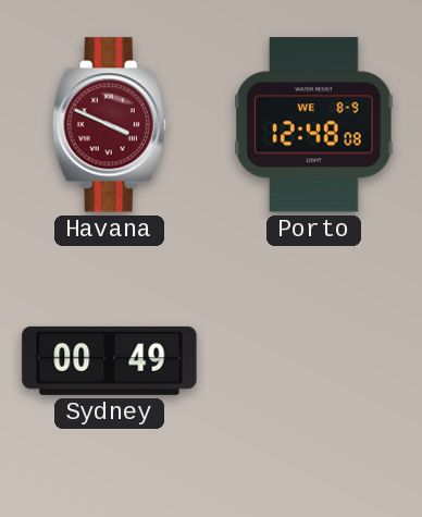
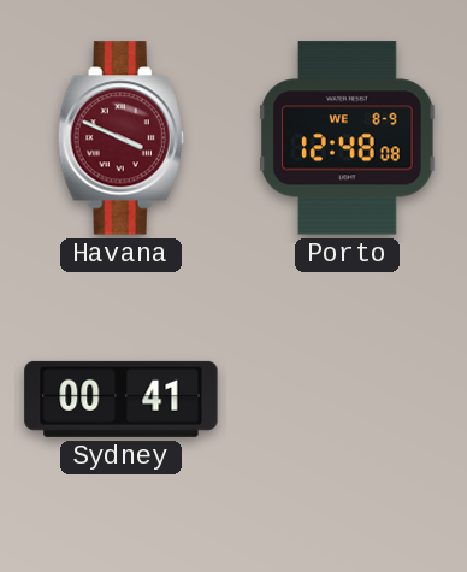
Sydney: 00:49 -> 00:41
